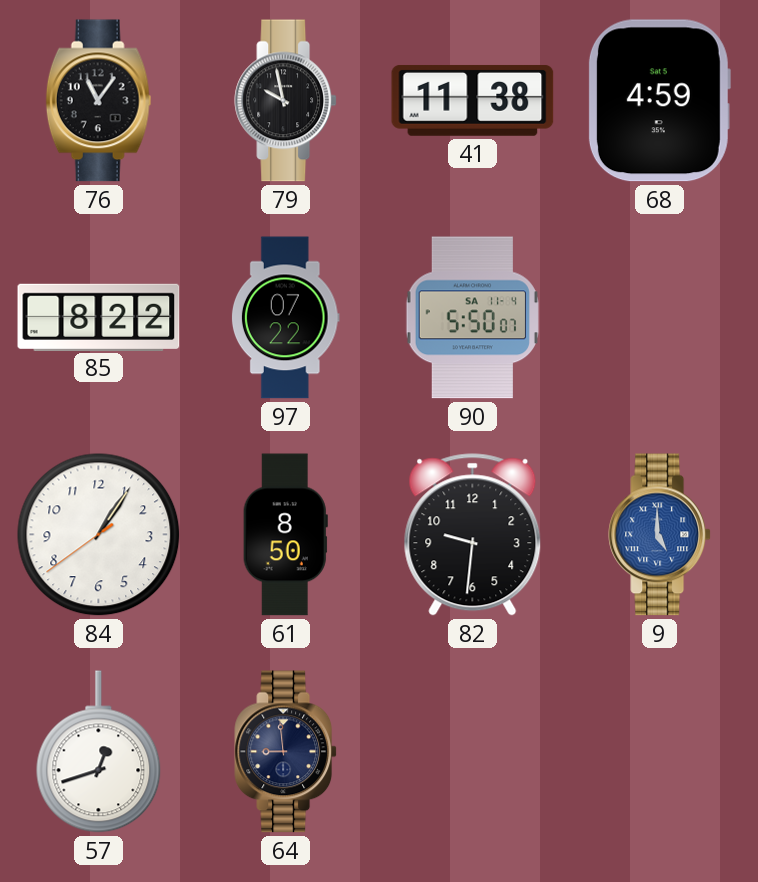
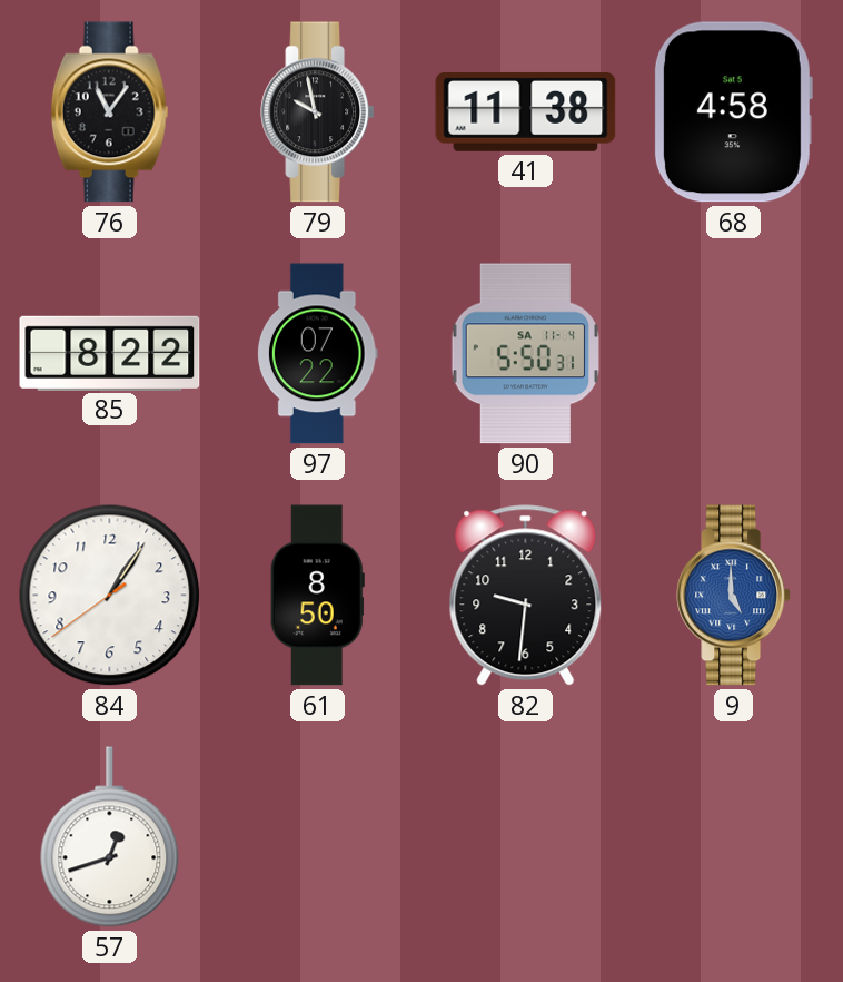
68: 4:59 -> 4:58
90: 5:50:07 -> 5:50:31
64: 8:59 -> none
